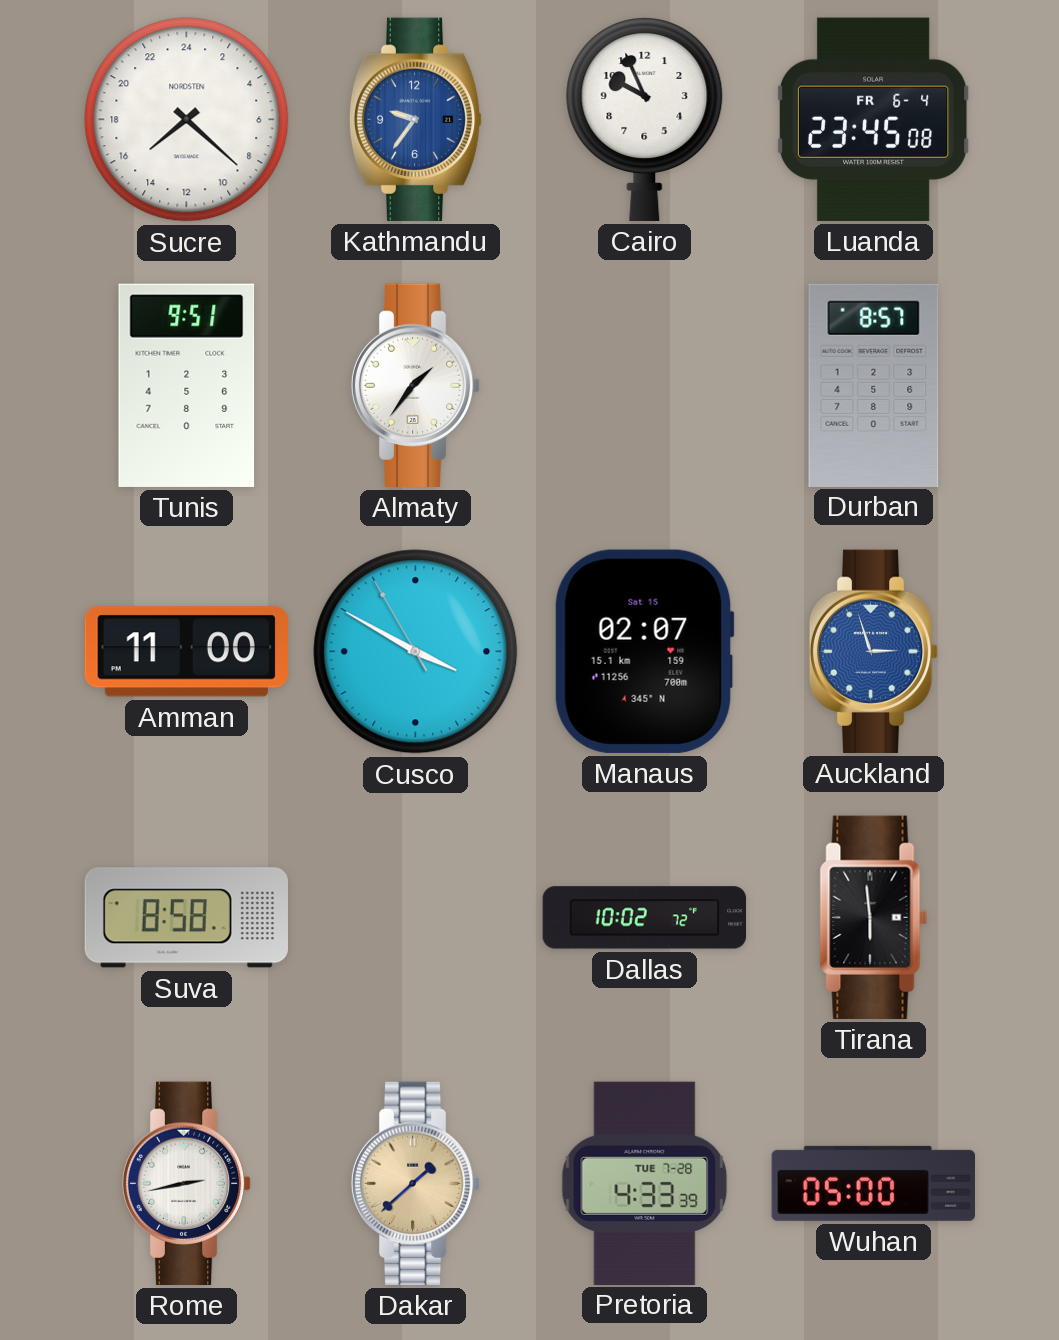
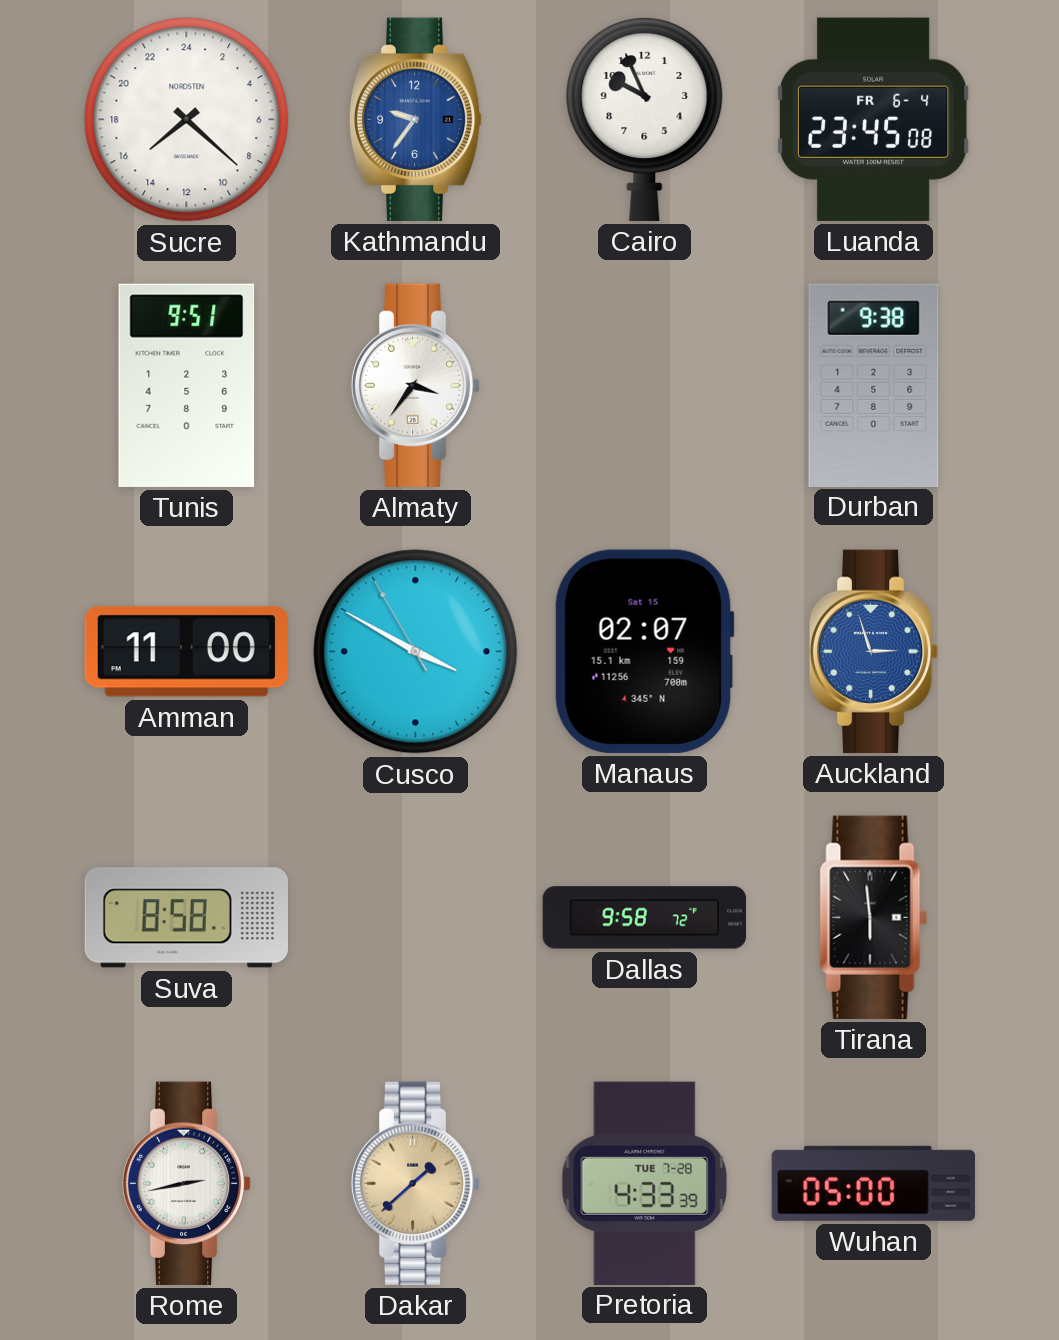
Almaty: 1:36 -> 3:36
Durban: 8:57 -> 9:38
Dallas: 10:02 -> 9:58
